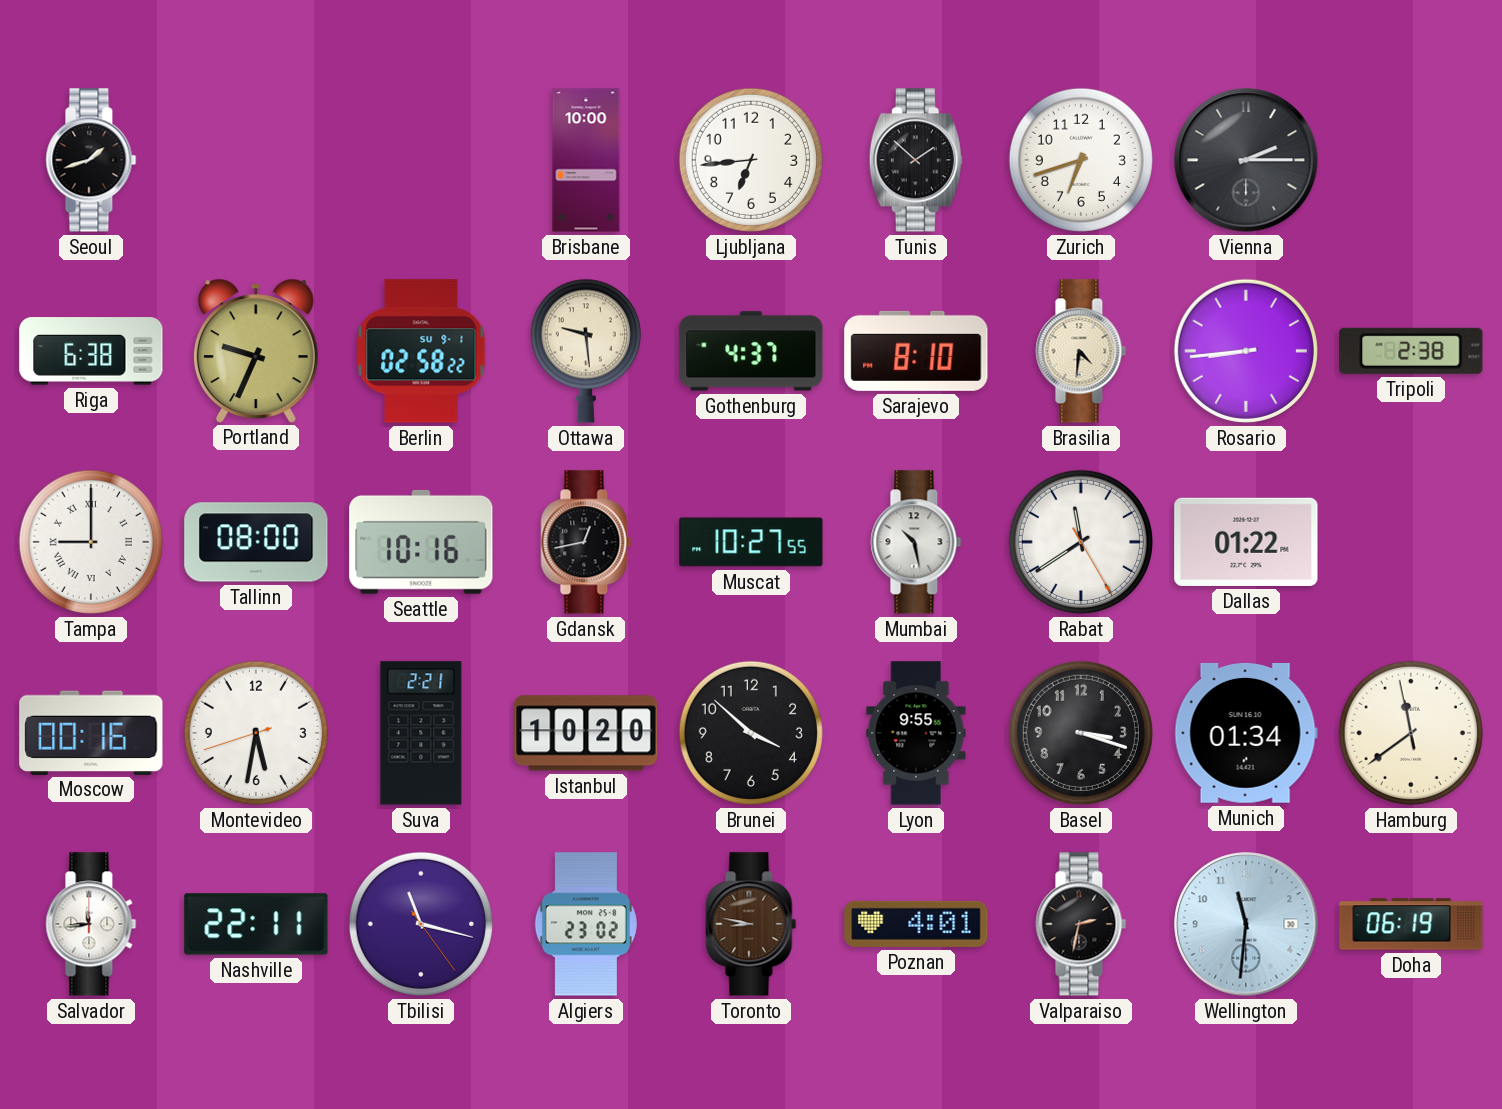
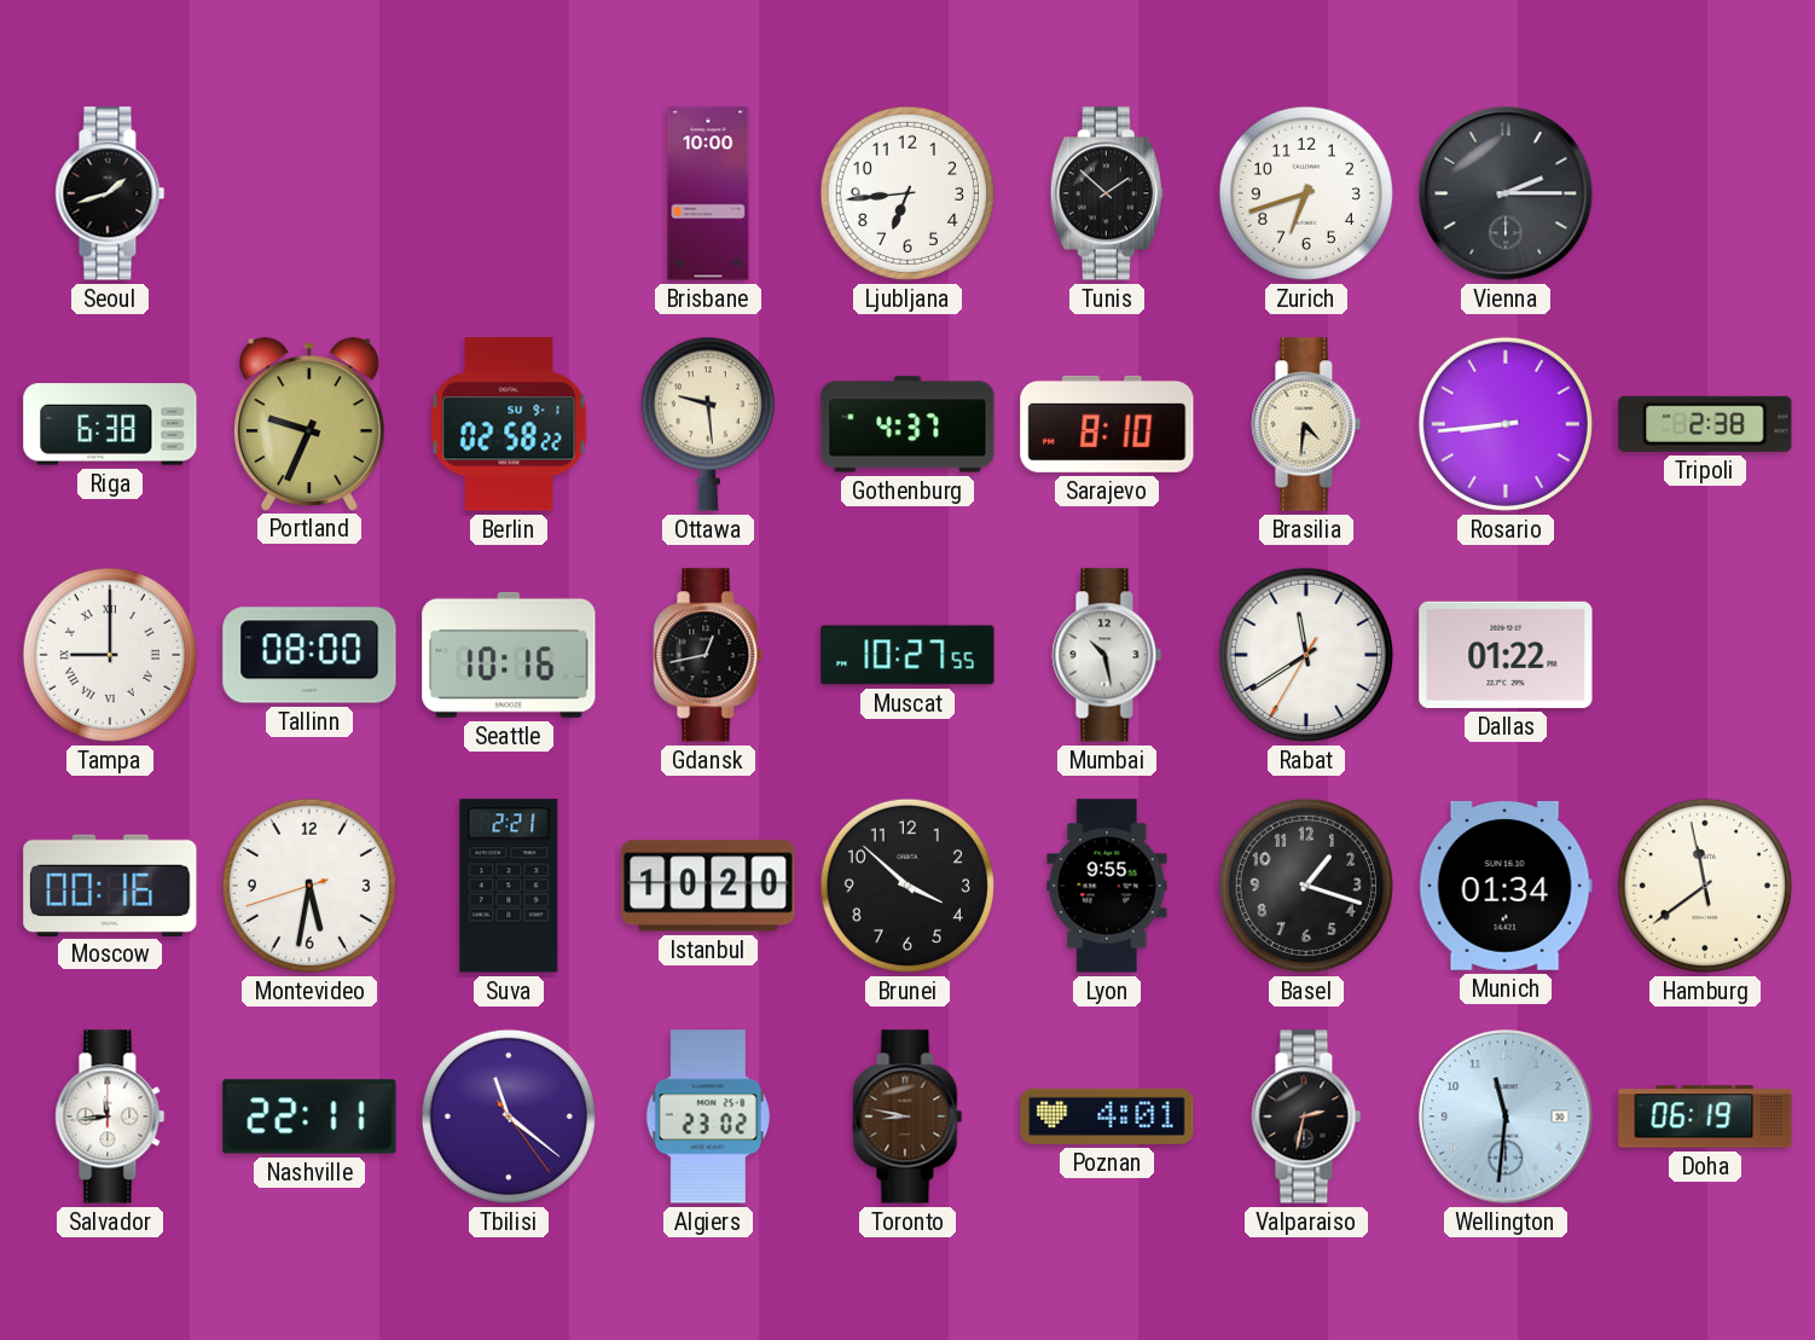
Rabat: 11:39:25 -> 11:39:35
Basel: 3:18 -> 1:18
Tbilisi: 11:17 -> 11:21
